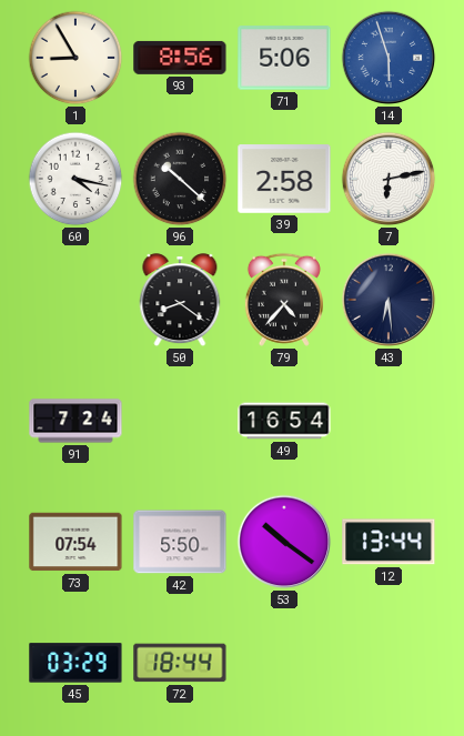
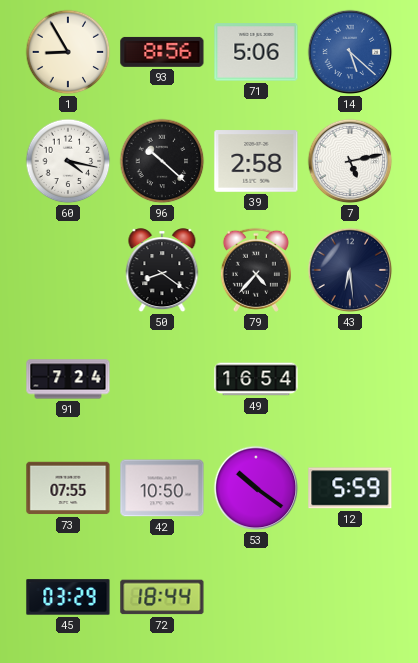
14: 5:57 -> 5:22
7: 6:13 -> 5:13
73: 07:54 -> 07:55
42: 5:50 -> 10:50
12: 13:44 -> 5:59
